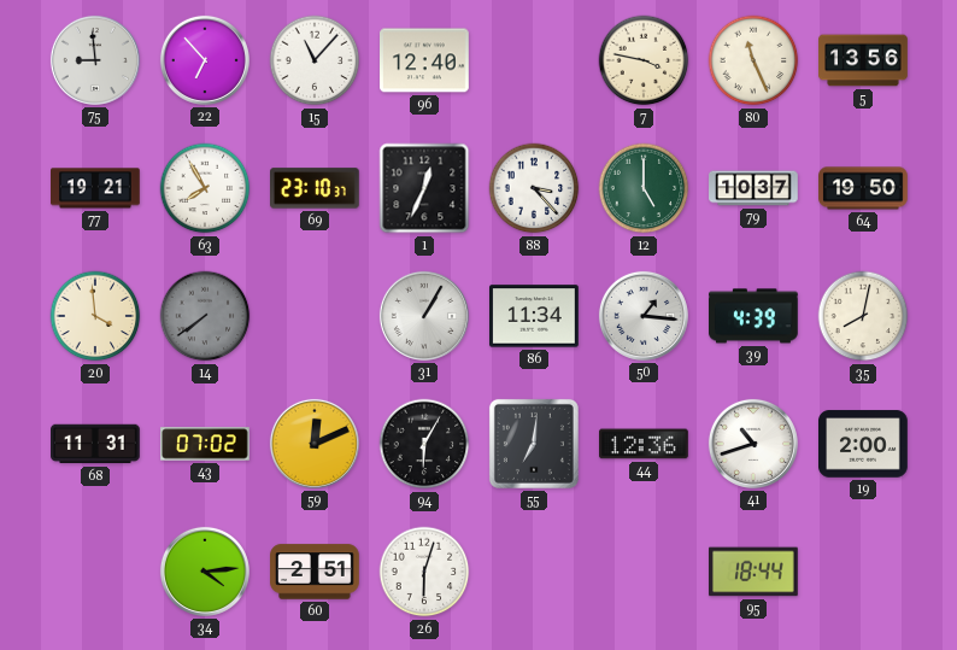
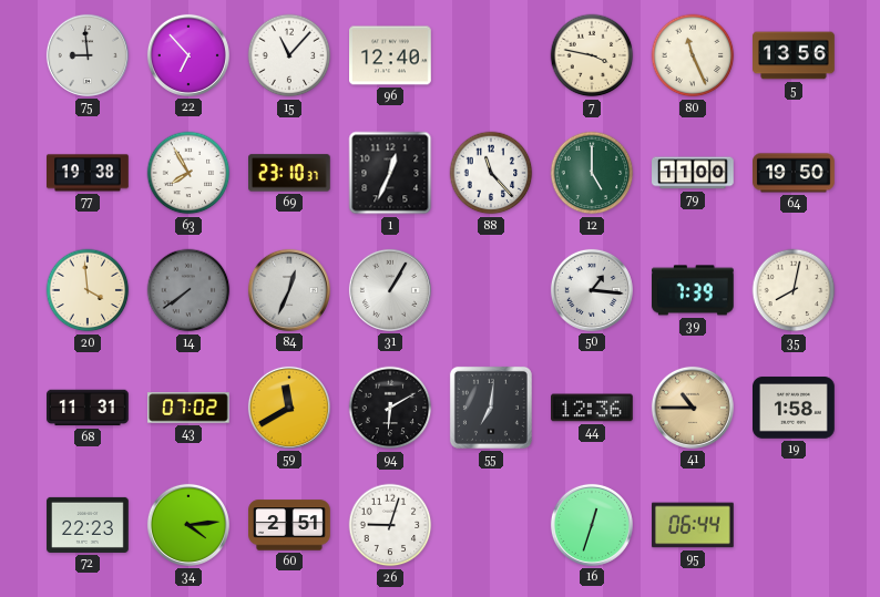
77: 19:21 -> 19:38
88: 3:23 -> 11:23
79: 10:37 -> 11:00
84: none -> 12:34
86: 11:34 -> none
39: 4:39 -> 7:39
59: 12:11 -> 11:40
94: 6:05 -> 6:10
41: 10:42 -> 10:45
41 dial: white -> champagne
19: 2:00 -> 1:58
72: none -> 22:23
26: 6:03 -> 9:03
16: none -> 12:33
95: 18:44 -> 06:44
